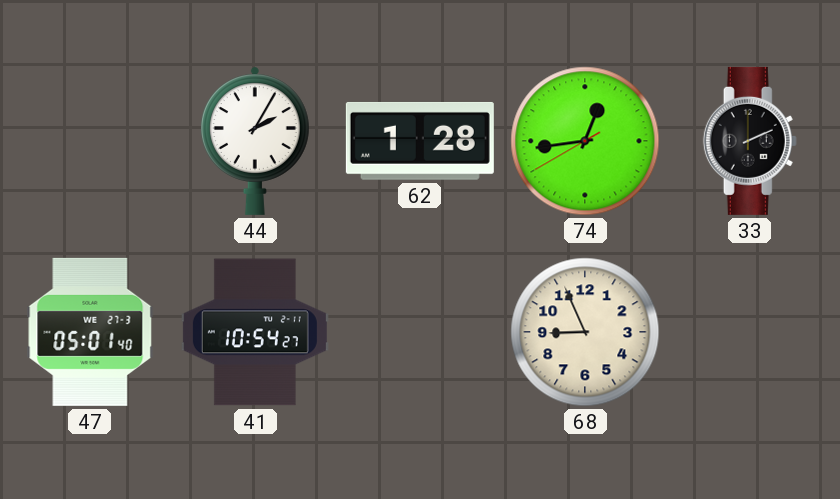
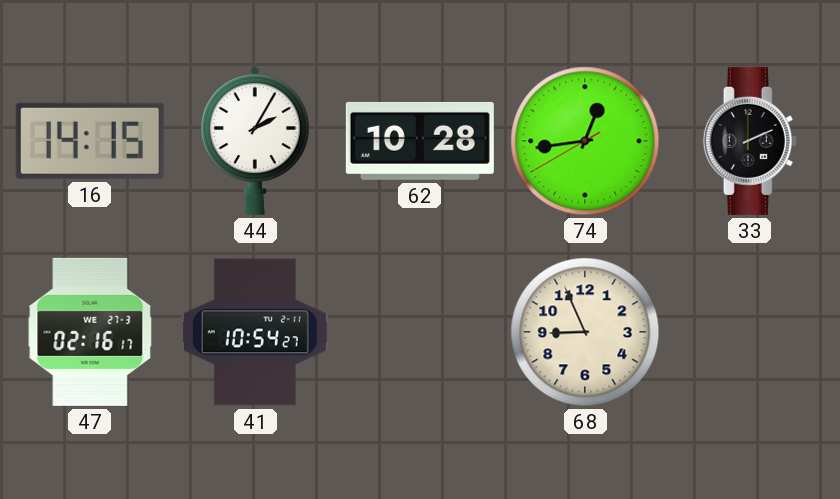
16: none -> 14:15
62: 1:28 -> 10:28
47: 05:01 -> 02:16
